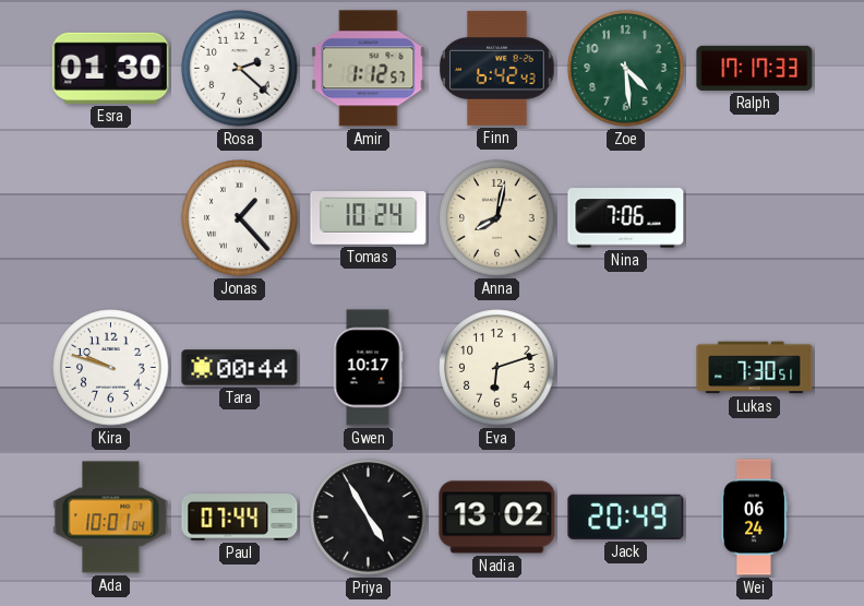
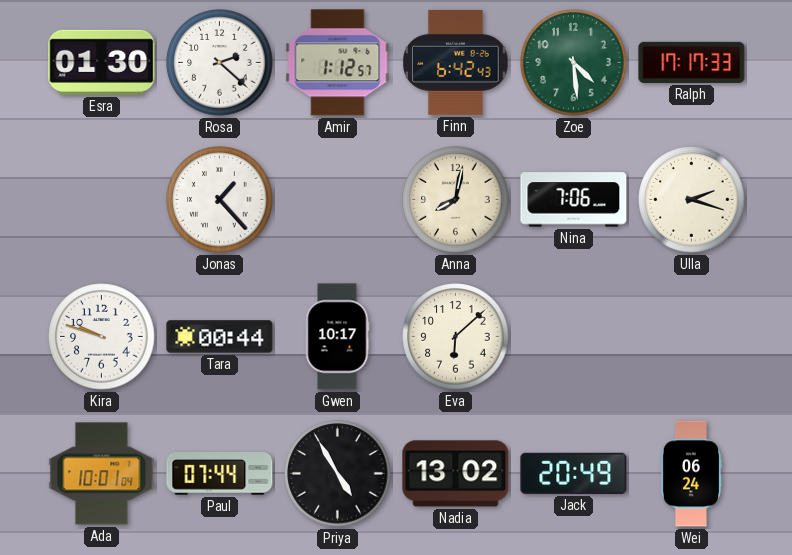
Tomas: 10:24 -> none
Ulla: none -> 2:18
Eva: 6:12 -> 6:08
Lukas: 7:30 -> none
